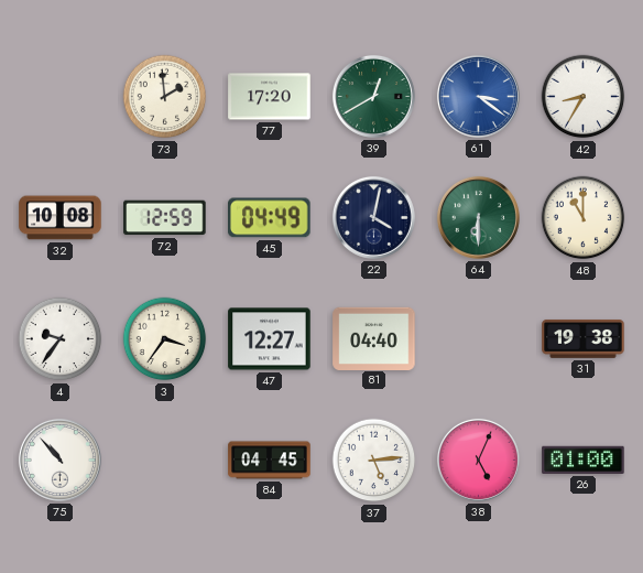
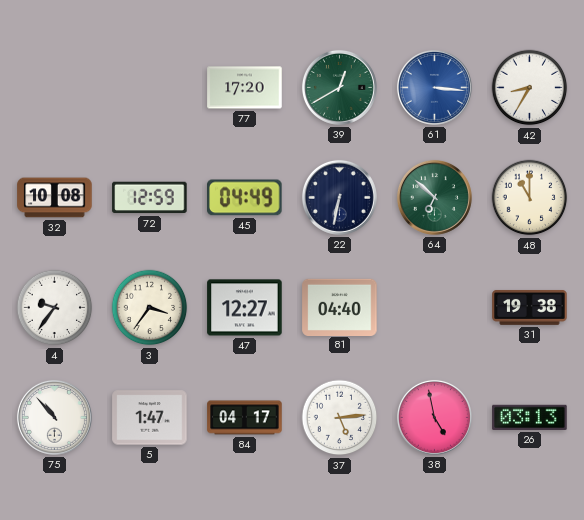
73: 1:59 -> none
61: 3:21 -> 3:16
22: 4:02 -> 6:32
64: 6:30 -> 6:52
5: none -> 1:47
84: 04:45 -> 04:17
38: 5:04 -> 4:58
26: 01:00 -> 03:13
